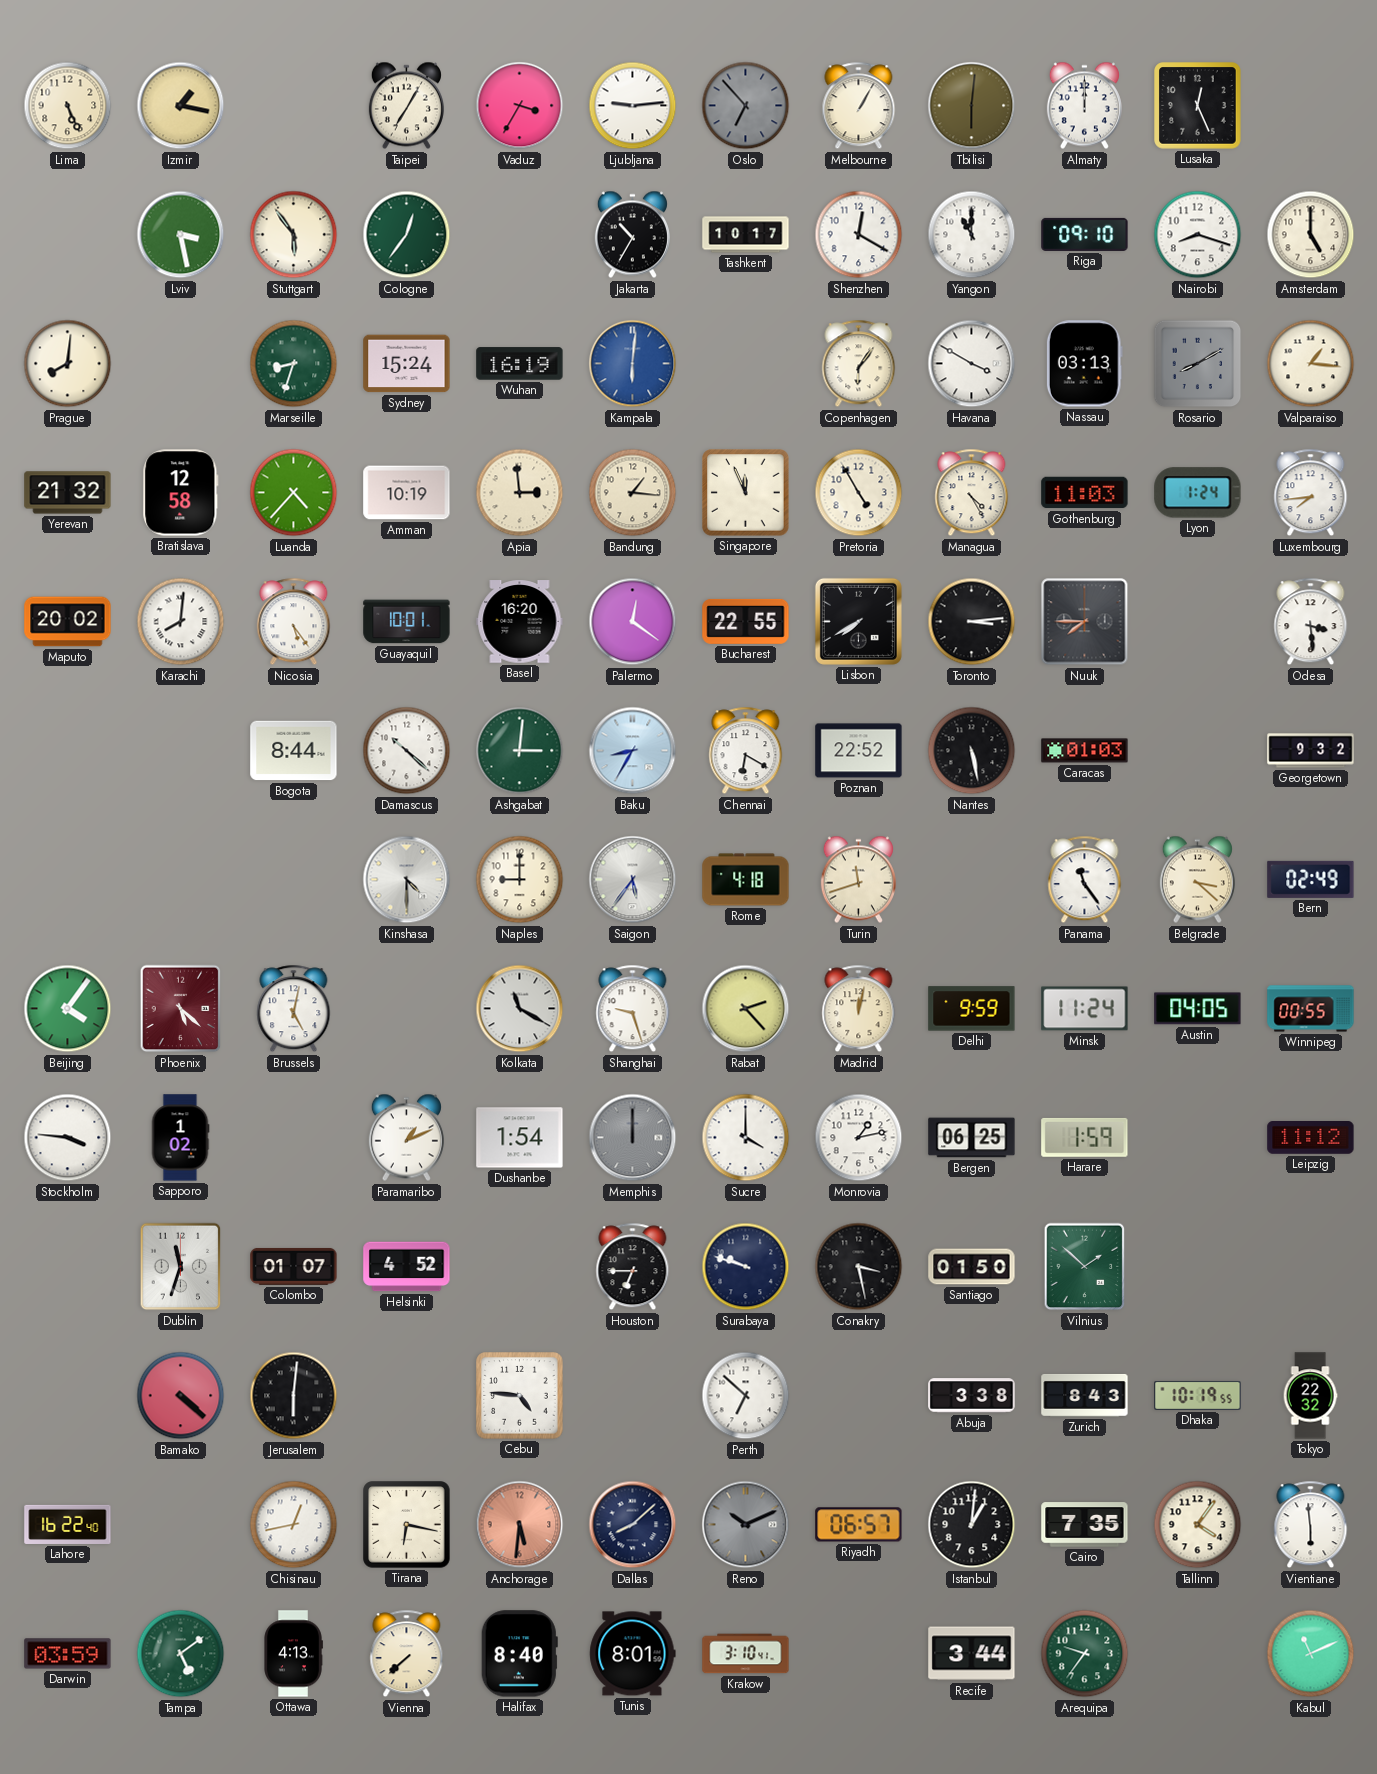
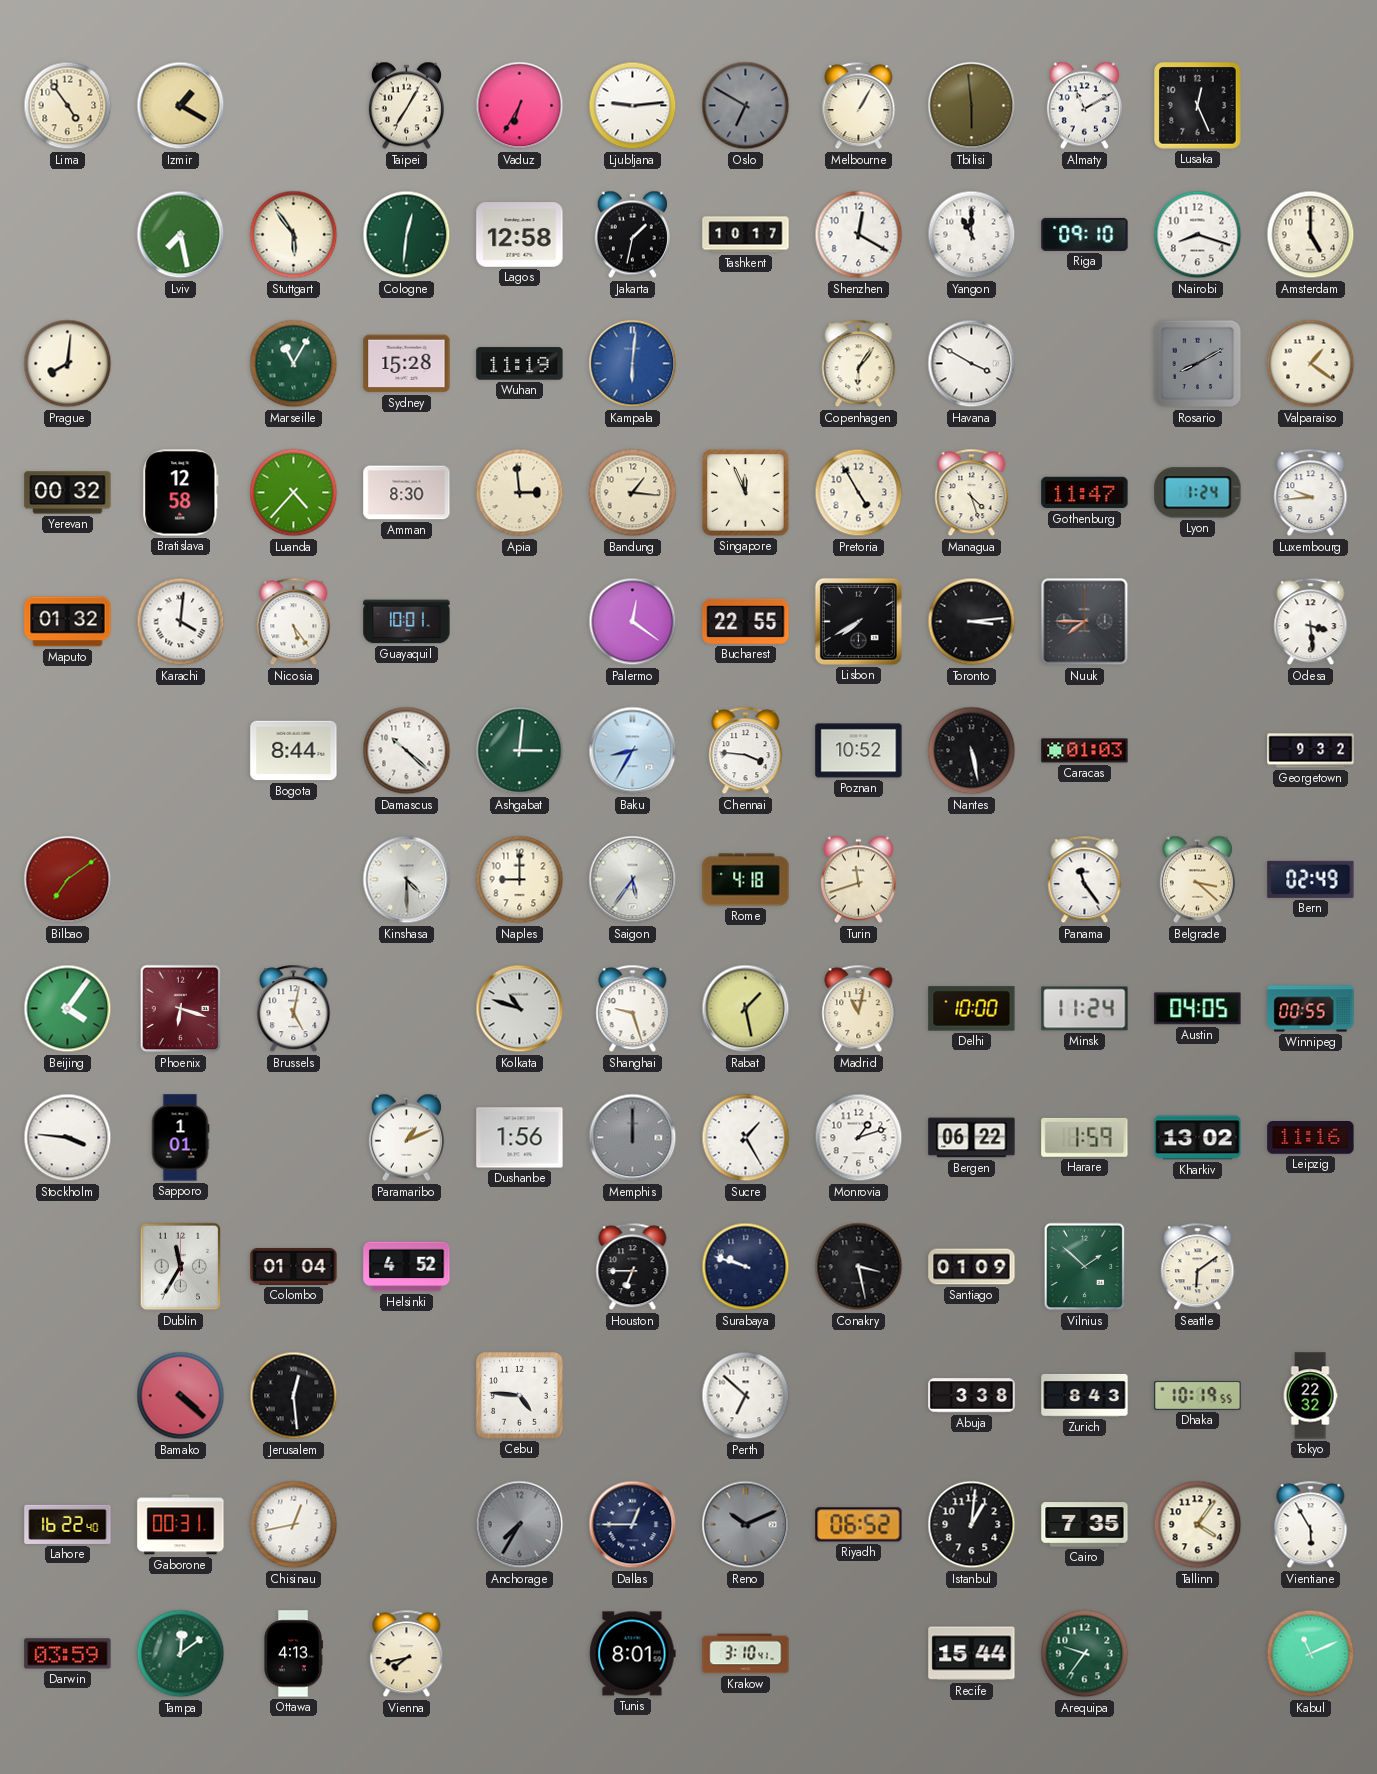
Lima: 5:26 -> 4:54
Izmir: 1:17 -> 1:20
Vaduz: 3:35 -> 6:35
Oslo: 6:53 -> 6:50
Tbilisi: 6:01 -> 5:59
Almaty: 12:00 -> 11:10
Lviv: 3:28 -> 7:28
Cologne: 12:36 -> 12:31
Lagos: none -> 12:58
Jakarta: 10:35 -> 1:32
Marseille: 8:33 -> 11:05
Sydney: 15:24 -> 15:28
Wuhan: 16:19 -> 11:19
Nassau: 03:13 -> none
Valparaiso: 1:16 -> 1:21
Yerevan: 21:32 -> 00:32
Amman: 10:19 -> 8:30
Managua: 4:25 -> 4:27
Gothenburg: 11:03 -> 11:47
Luxembourg: 7:44 -> 9:44
Maputo: 20:02 -> 01:32
Karachi: 8:01 -> 4:01
Basel: 16:20 -> none
Chennai: 6:20 -> 3:46
Poznan: 22:52 -> 10:52
Bilbao: none -> 7:09
Phoenix: 5:22 -> 6:18
Kolkata: 11:20 -> 10:48
Rabat: 2:23 -> 1:28
Madrid: 12:02 -> 11:02
Delhi: 9:59 -> 10:00
Sapporo: 1:02 -> 1:01
Dushanbe: 1:54 -> 1:56
Sucre: 4:00 -> 1:25
Monrovia: 1:13 -> 1:12
Bergen: 06:25 -> 06:22
Kharkiv: none -> 13:02
Leipzig: 11:12 -> 11:16
Dublin: 11:33 -> 11:35
Colombo: 01:07 -> 01:04
Santiago: 01:50 -> 01:09
Seattle: none -> 6:09
Jerusalem: 6:01 -> 12:29
Gaborone: none -> 00:31
Tirana: 6:17 -> none
Anchorage: 5:31 -> 7:35
Anchorage dial: salmon -> grey
Dallas: 8:08 -> 12:45
Riyadh: 06:57 -> 06:52
Vientiane: 5:59 -> 5:55
Tampa: 5:09 -> 12:09
Vienna: 7:38 -> 7:43
Halifax: 8:40 -> none
Recife: 3:44 -> 15:44
